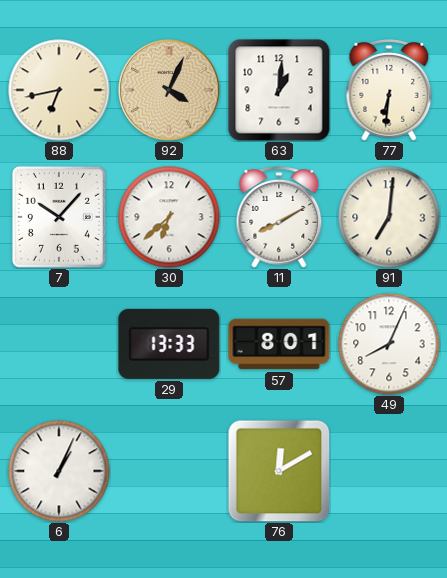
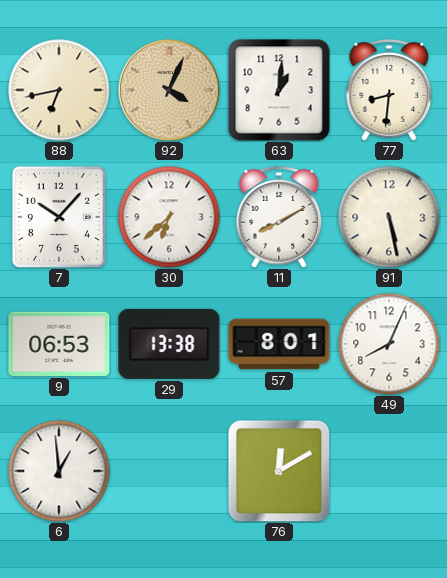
77: 6:31 -> 8:31
91: 7:01 -> 5:28
9: none -> 06:53
29: 13:33 -> 13:38
6: 1:04 -> 12:59
